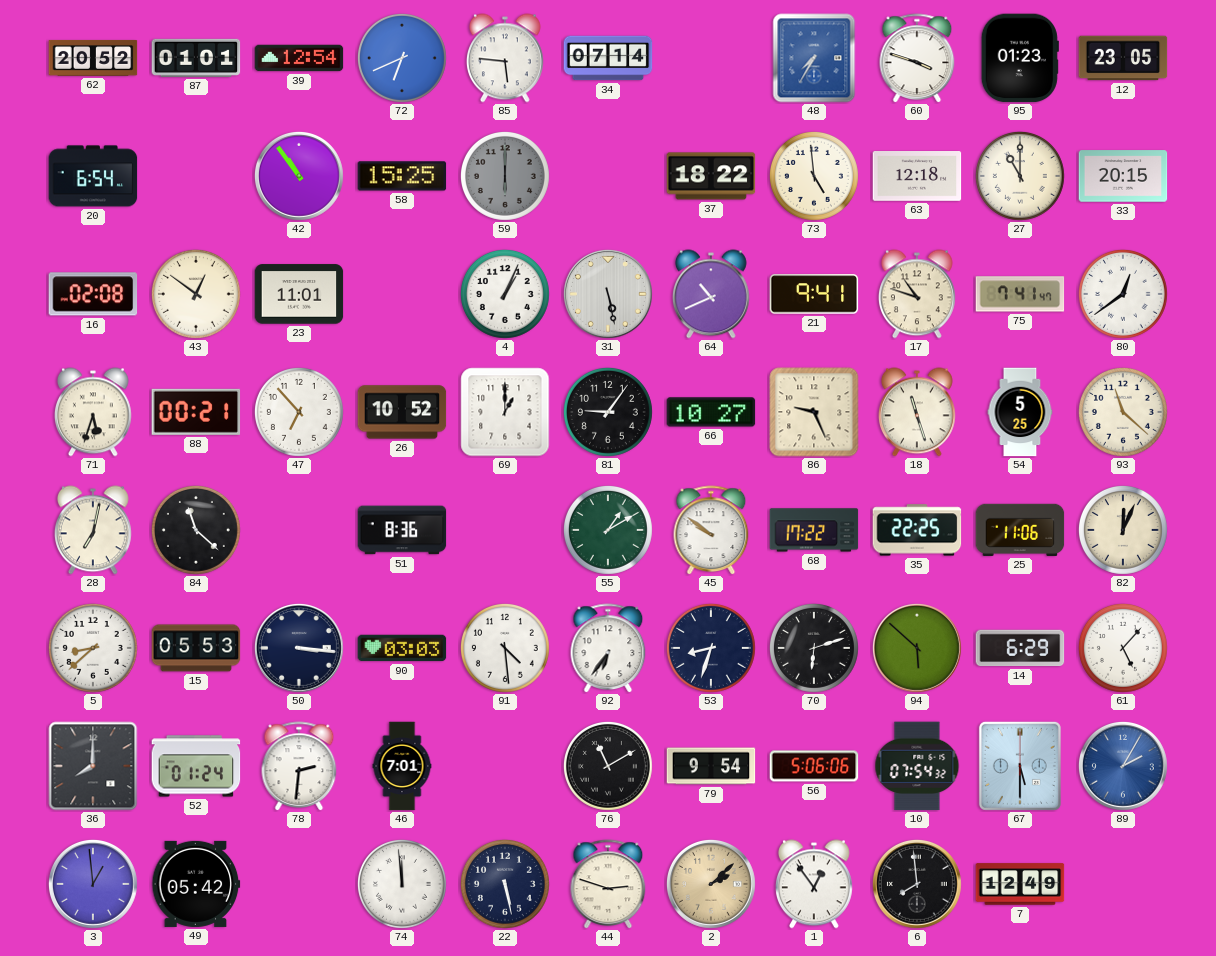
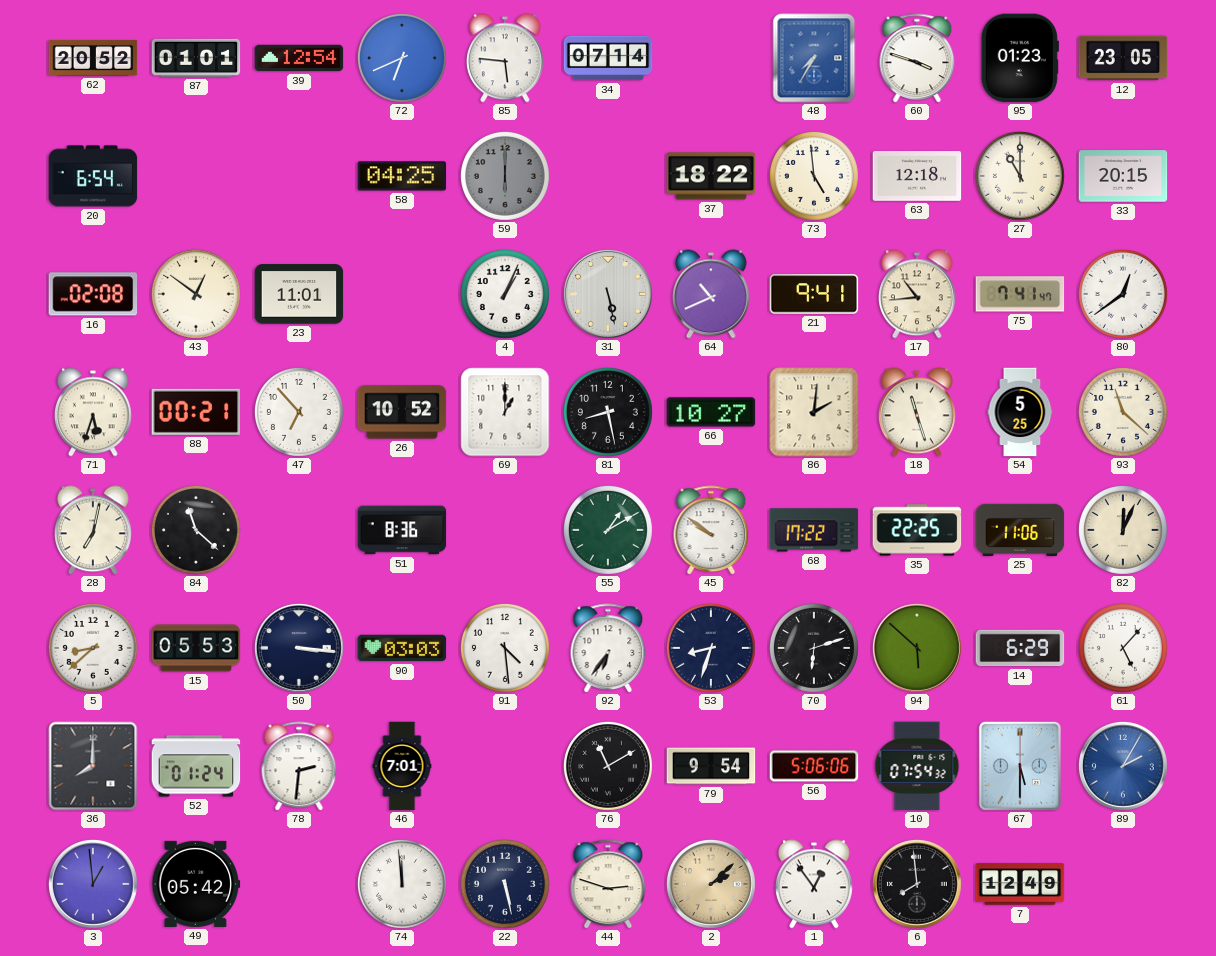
42: 10:54 -> none
58: 15:25 -> 04:25
17: 10:48 -> 10:44
81: 9:06 -> 8:28
86: 9:26 -> 2:01
